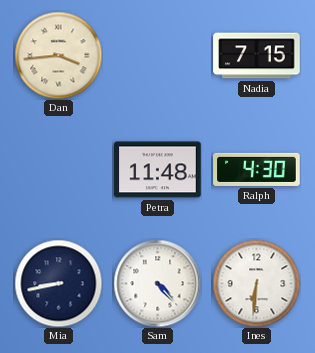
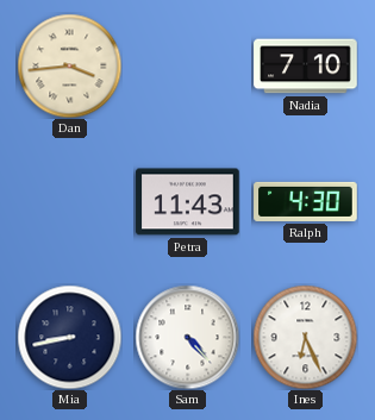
Nadia: 7:15 -> 7:10
Petra: 11:48 -> 11:43
Ines: 6:31 -> 6:26
